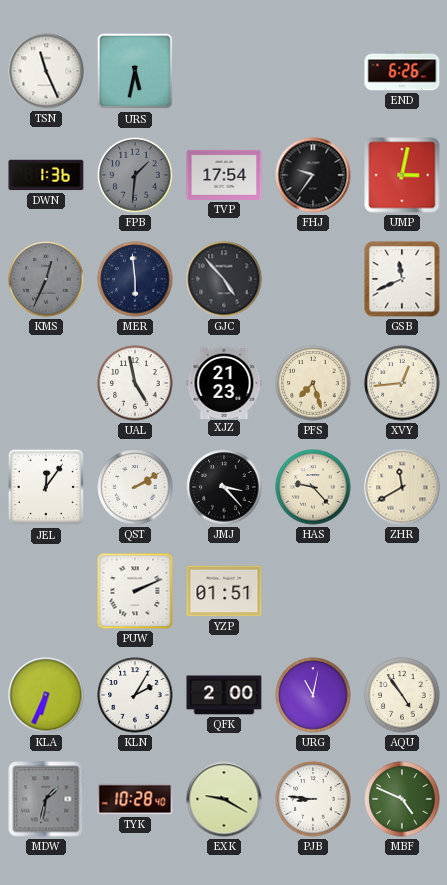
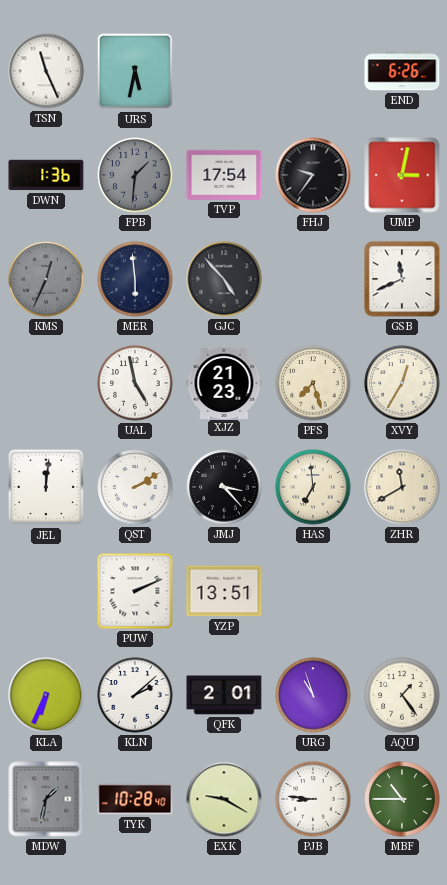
XVY: 12:44 -> 12:35
JEL: 12:06 -> 12:01
HAS: 9:23 -> 6:59
YZP: 01:51 -> 13:51
KLN: 2:05 -> 2:08
QFK: 2:00 -> 2:01
URG: 11:02 -> 10:57
AQU: 4:54 -> 1:24
MBF: 4:49 -> 10:45
